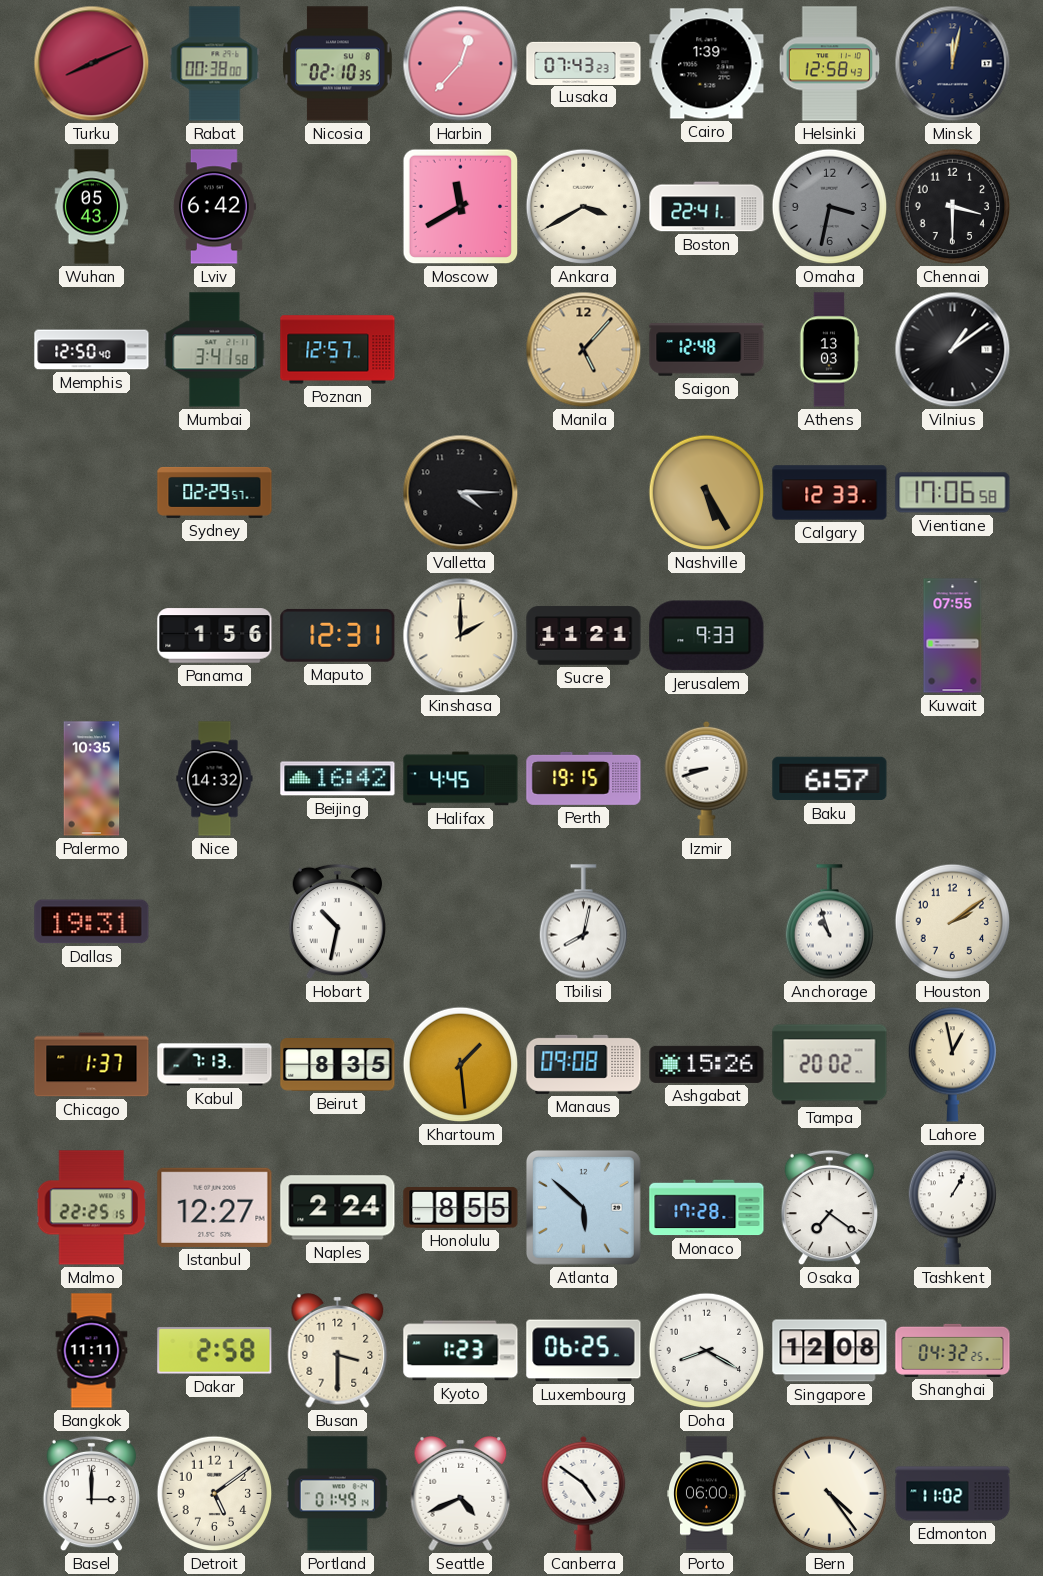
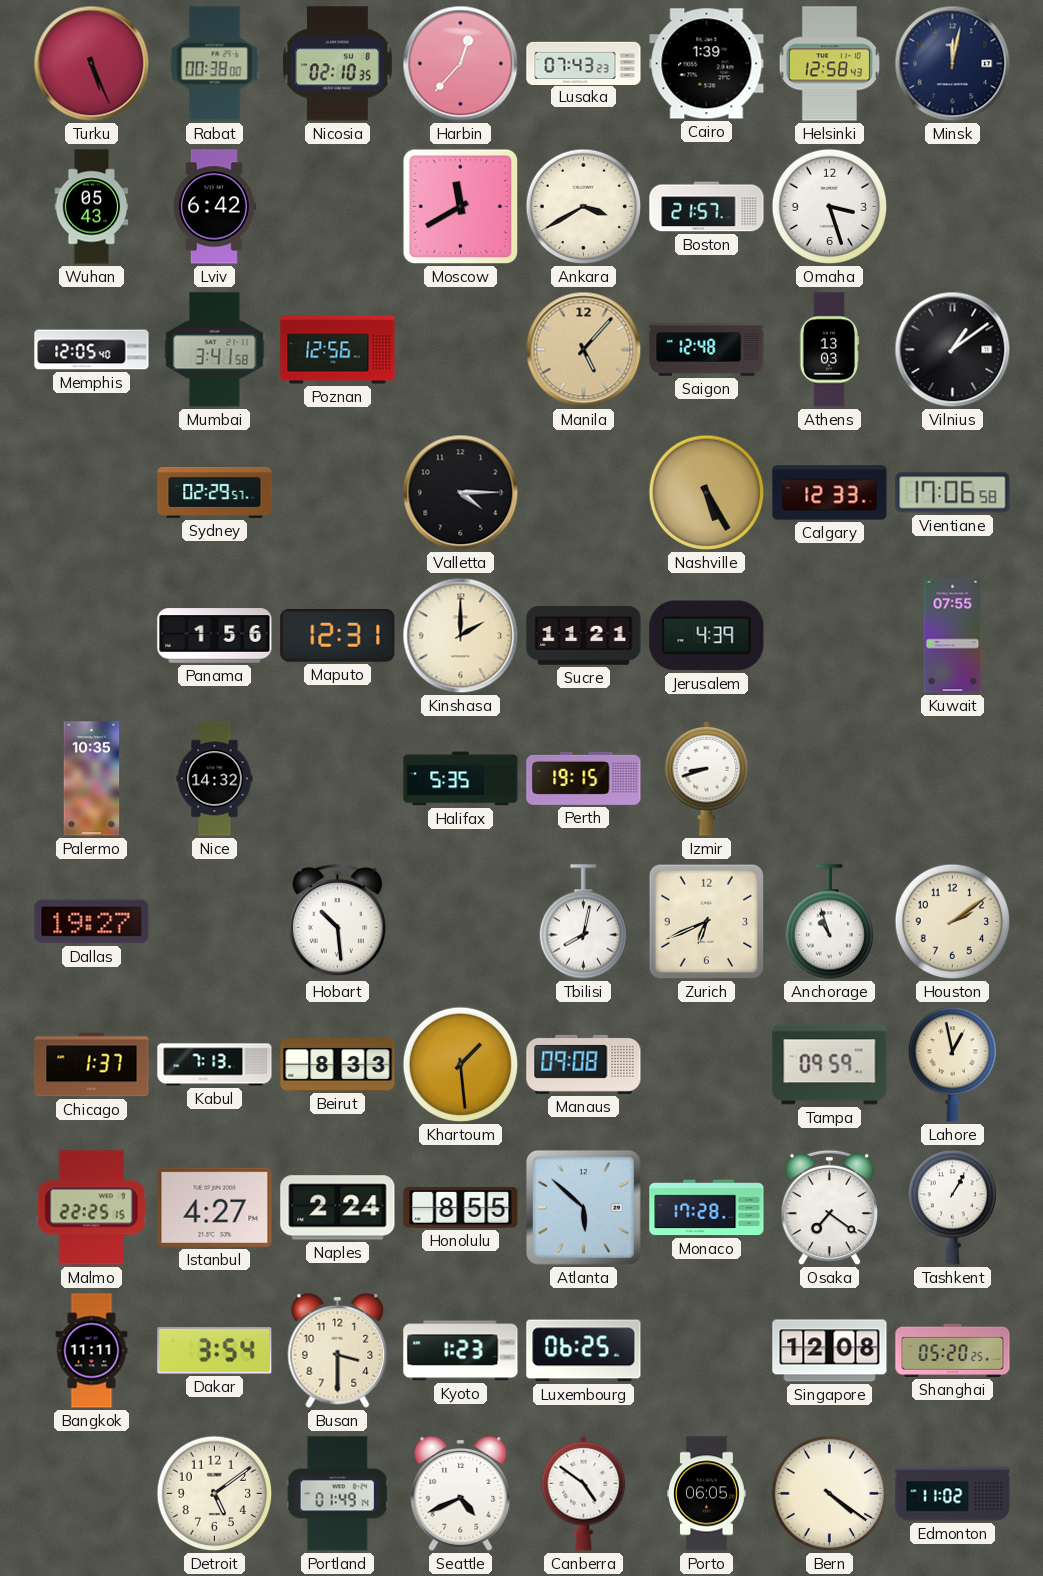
Turku: 8:11 -> 5:26
Boston: 22:41 -> 21:57
Omaha: 3:32 -> 3:27
Omaha dial: grey -> white
Chennai: 3:30 -> none
Memphis: 12:50 -> 12:05
Poznan: 12:57 -> 12:56
Jerusalem: 9:33 -> 4:39
Beijing: 16:42 -> none
Halifax: 4:45 -> 5:35
Baku: 6:57 -> none
Dallas: 19:31 -> 19:27
Hobart: 10:32 -> 10:29
Zurich: none -> 6:41
Beirut: 8:35 -> 8:33
Ashgabat: 15:26 -> none
Tampa: 20:02 -> 09:59
Istanbul: 12:27 -> 4:27
Dakar: 2:58 -> 3:54
Doha: 8:20 -> none
Shanghai: 04:32 -> 05:20
Basel: 3:00 -> none
Porto: 06:00 -> 06:05
Bern: 4:24 -> 4:21
